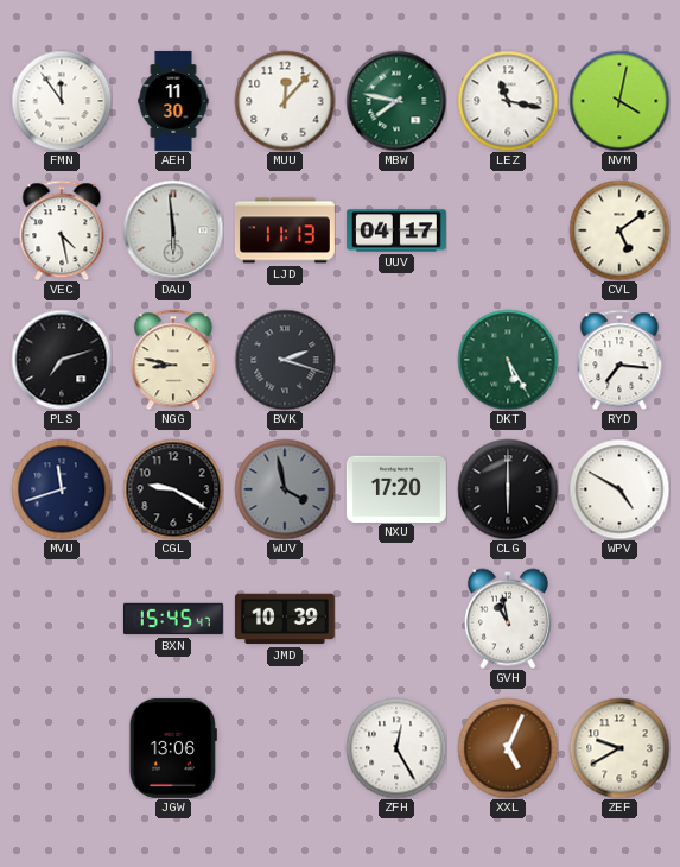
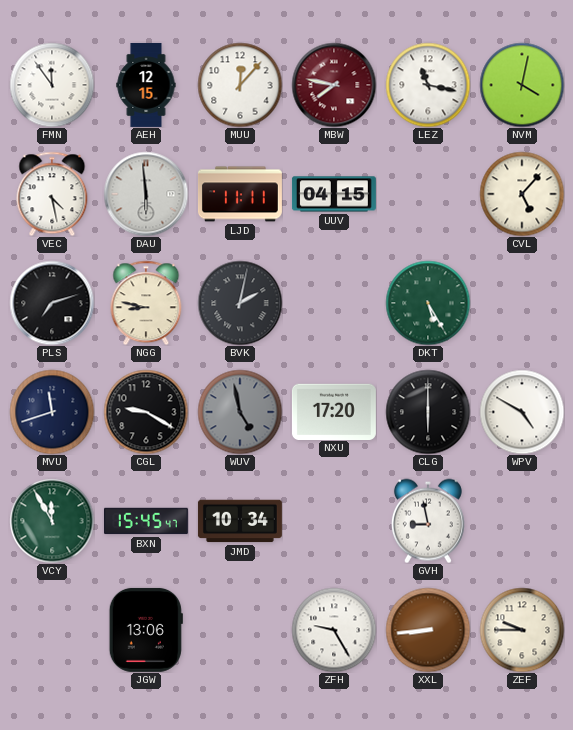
AEH: 11:30 -> 12:15
MBW dial: green -> burgundy
LJD: 11:13 -> 11:11
UUV: 04:17 -> 04:15
CVL: 5:09 -> 5:07
BVK: 2:18 -> 2:02
RYD: 7:16 -> none
WUV: 3:58 -> 4:58
VCY: none -> 11:55
JMD: 10:39 -> 10:34
GVH: 10:58 -> 8:58
ZFH: 12:25 -> 9:25
XXL: 5:04 -> 8:44
ZEF: 9:40 -> 9:45
